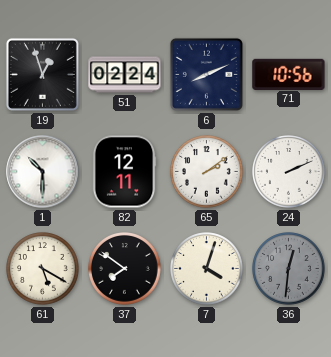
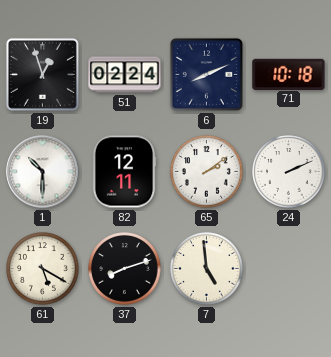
71: 10:56 -> 10:18
37: 7:51 -> 8:12
7: 4:03 -> 4:59
36: 12:31 -> none
